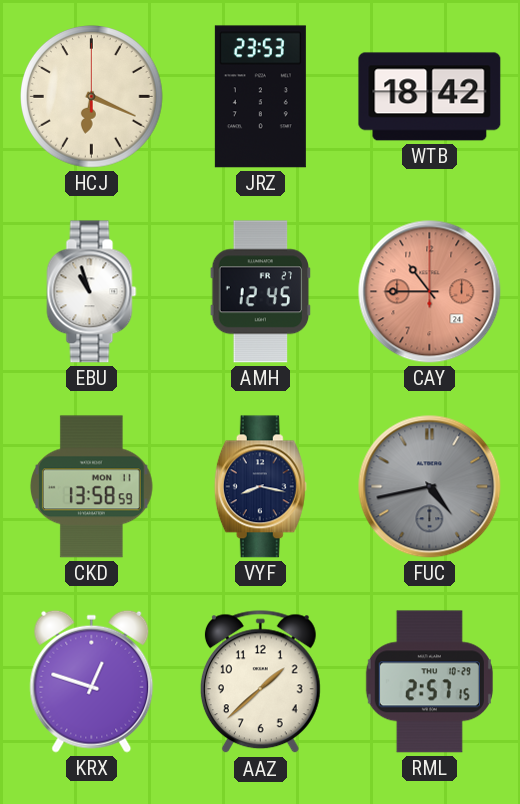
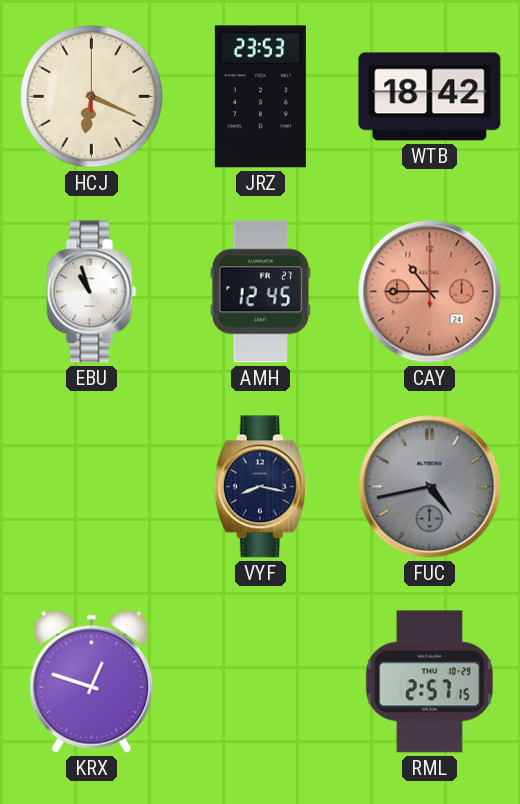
CKD: 13:58 -> none
AAZ: 1:38 -> none
